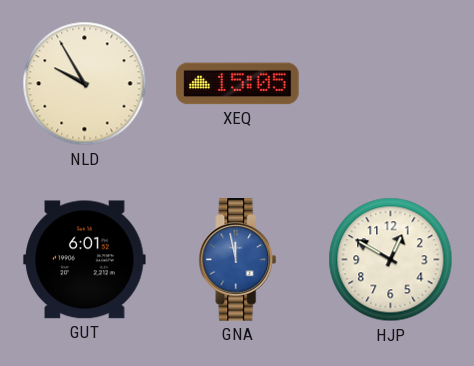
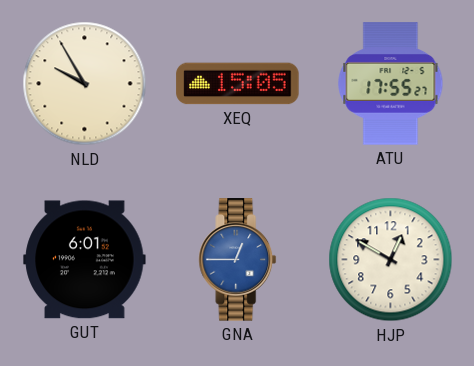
ATU: none -> 17:55
GNA: 11:58 -> 12:45
